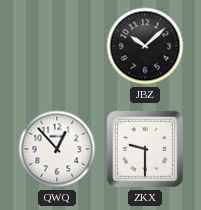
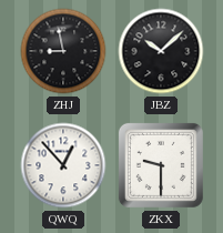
ZHJ: none -> 8:58
